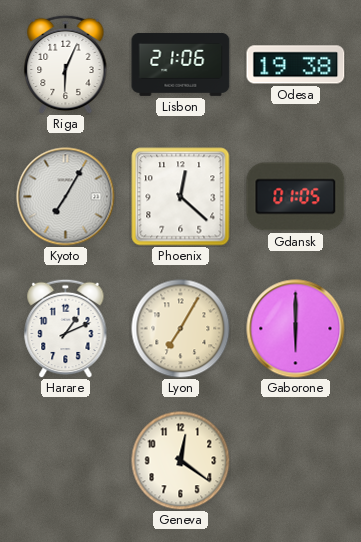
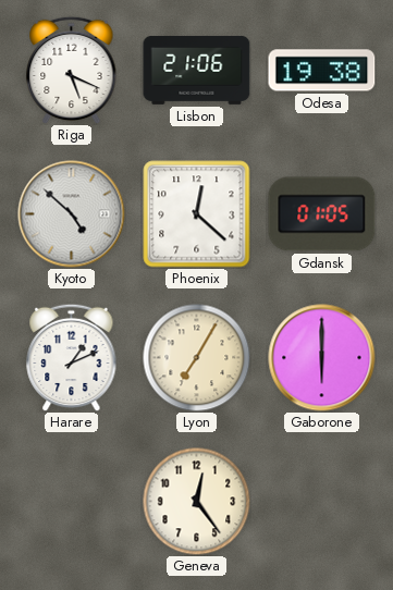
Riga: 6:04 -> 5:19
Kyoto: 7:05 -> 4:52
Geneva: 12:21 -> 12:24
